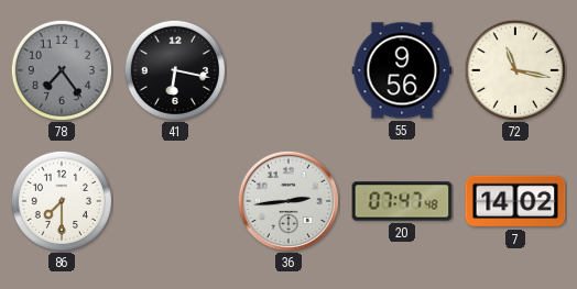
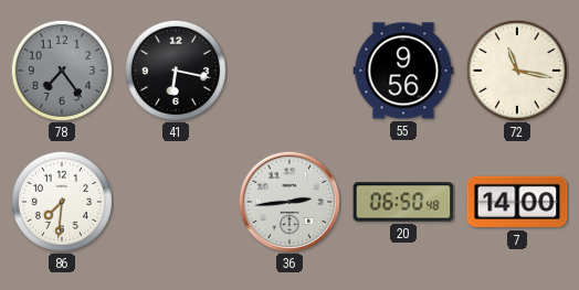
86: 7:30 -> 7:31
20: 07:47 -> 06:50
7: 14:02 -> 14:00
